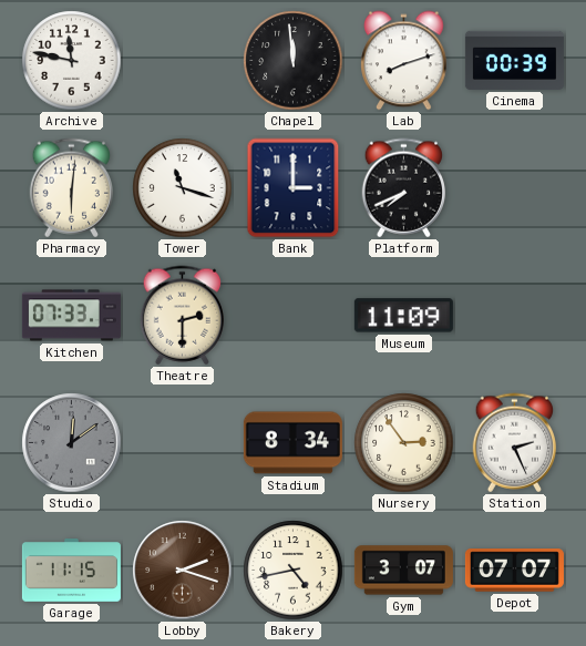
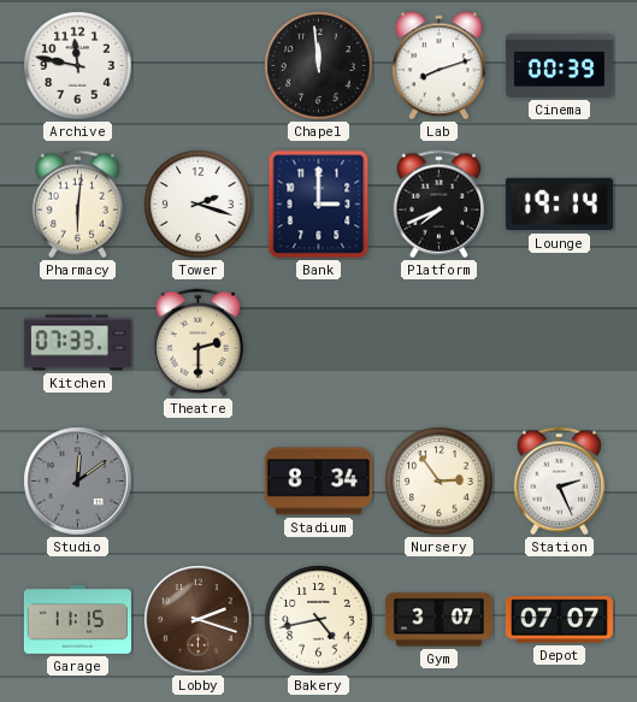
Tower: 11:18 -> 2:18
Lounge: none -> 19:14
Museum: 11:09 -> none
